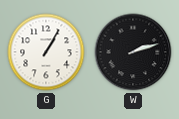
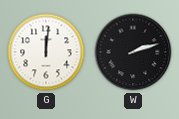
G: 1:05 -> 12:01
